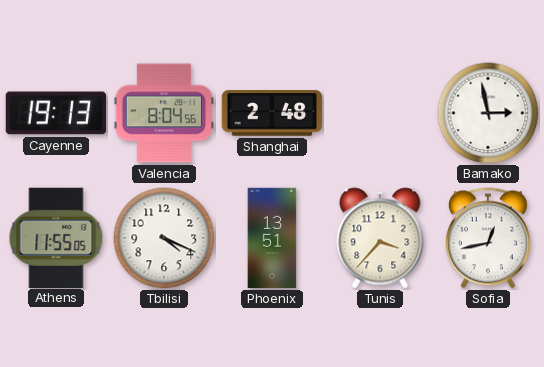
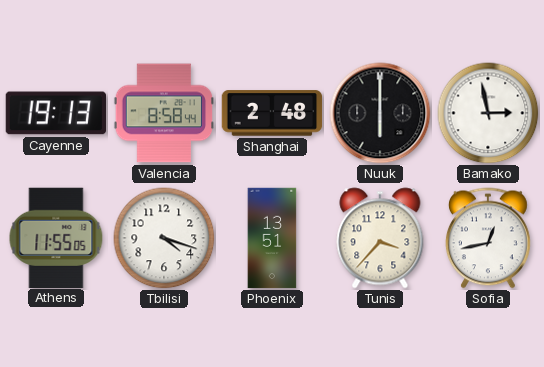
Valencia: 8:04 -> 8:58
Nuuk: none -> 6:00
Tbilisi: 4:19 -> 4:18
